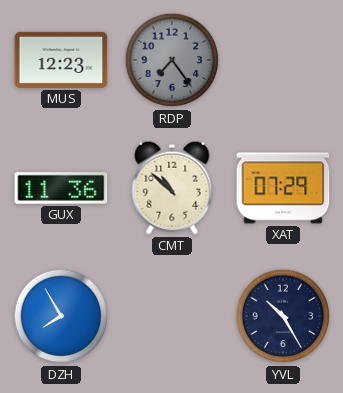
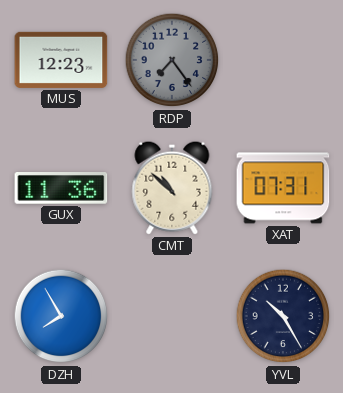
XAT: 07:29 -> 07:31
